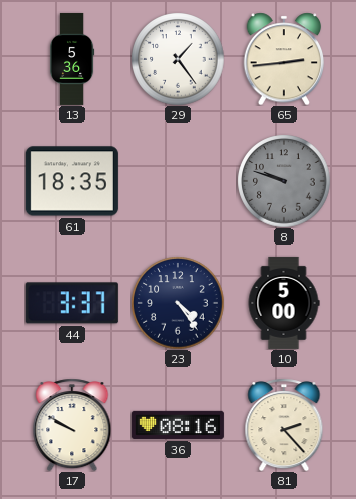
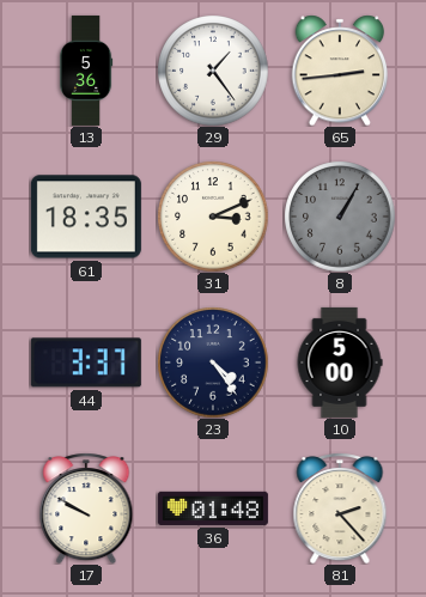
31: none -> 3:11
8: 9:48 -> 1:05
36: 08:16 -> 01:48
